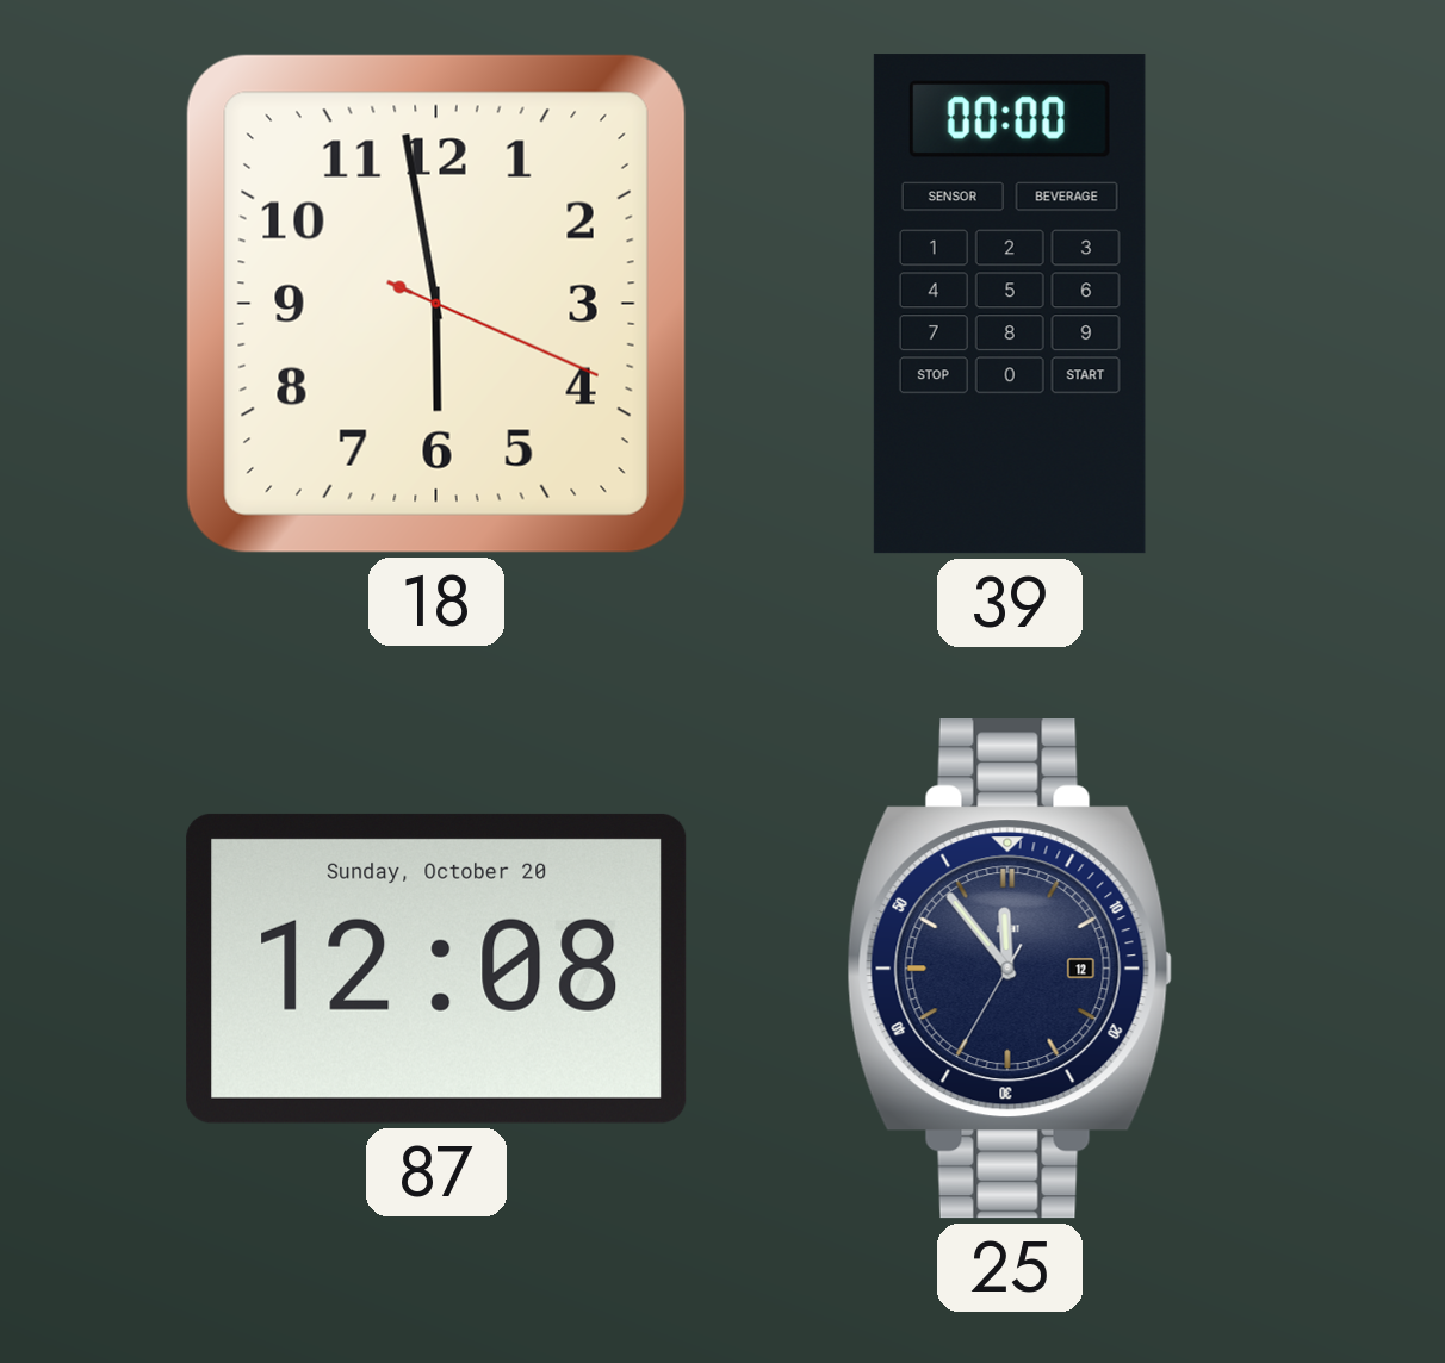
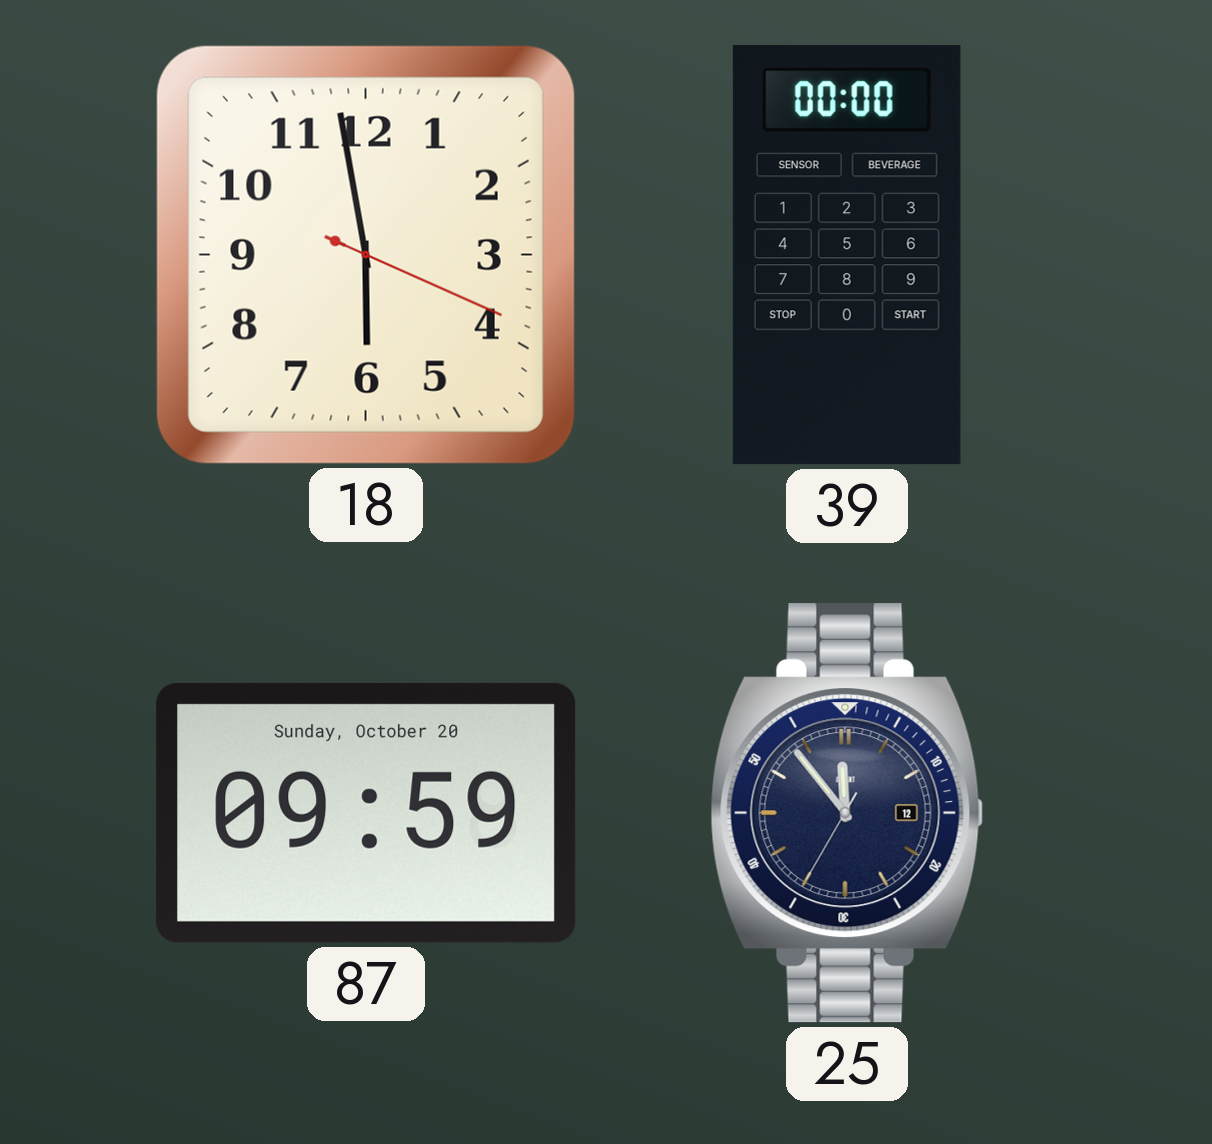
87: 12:08 -> 09:59
